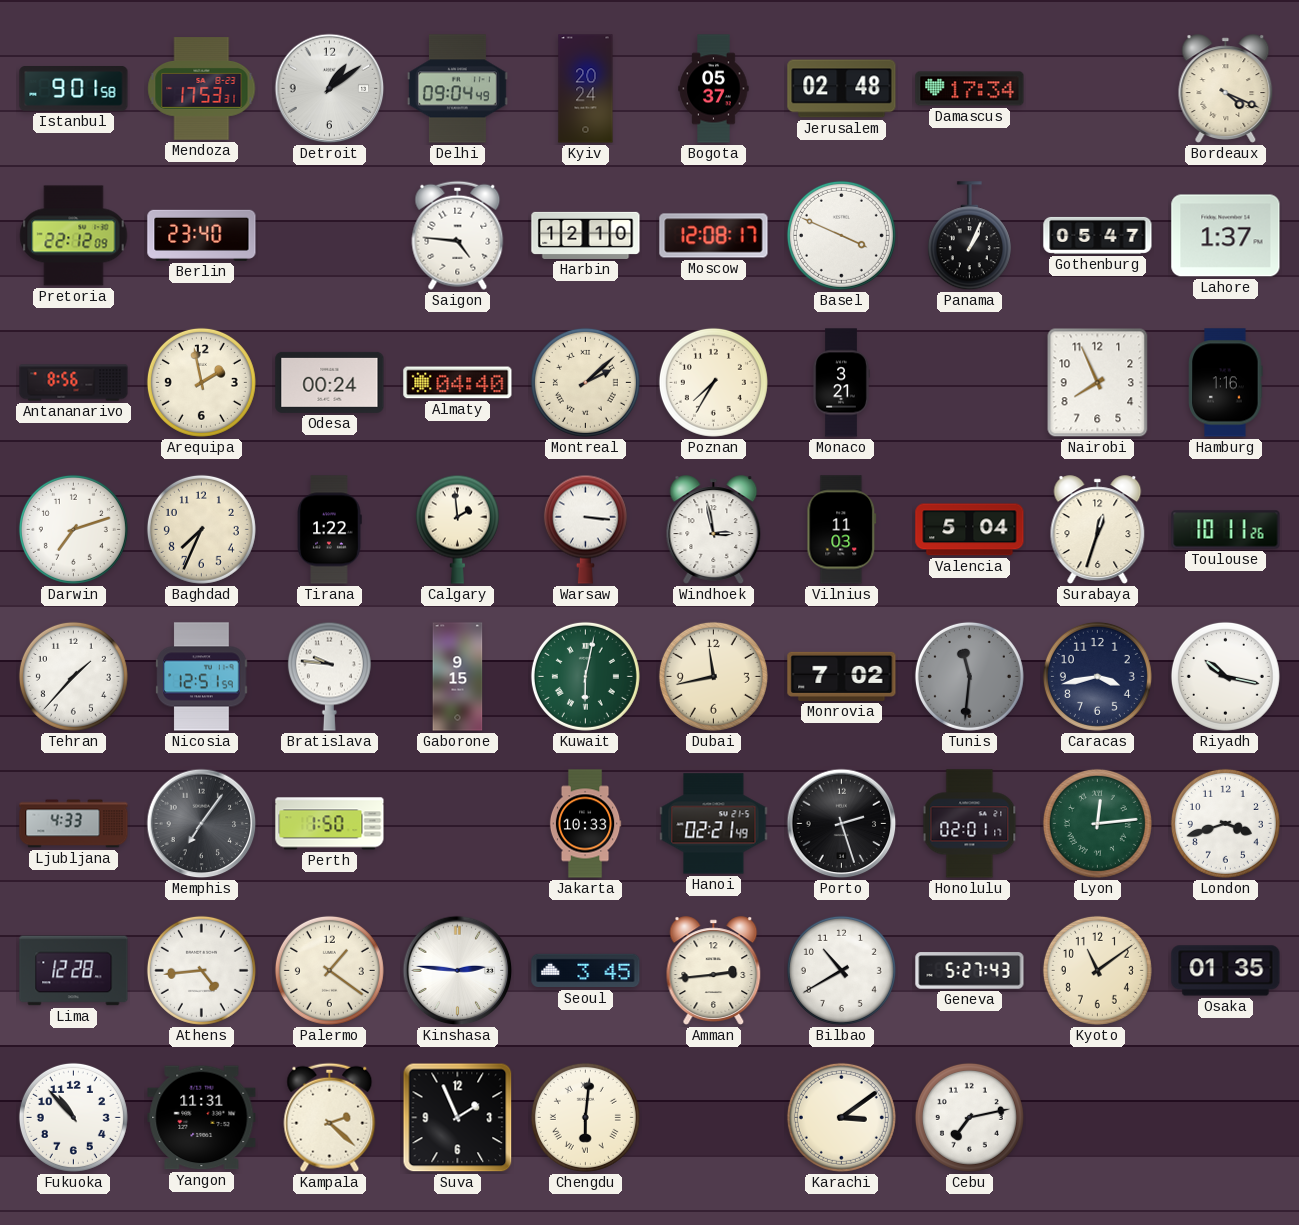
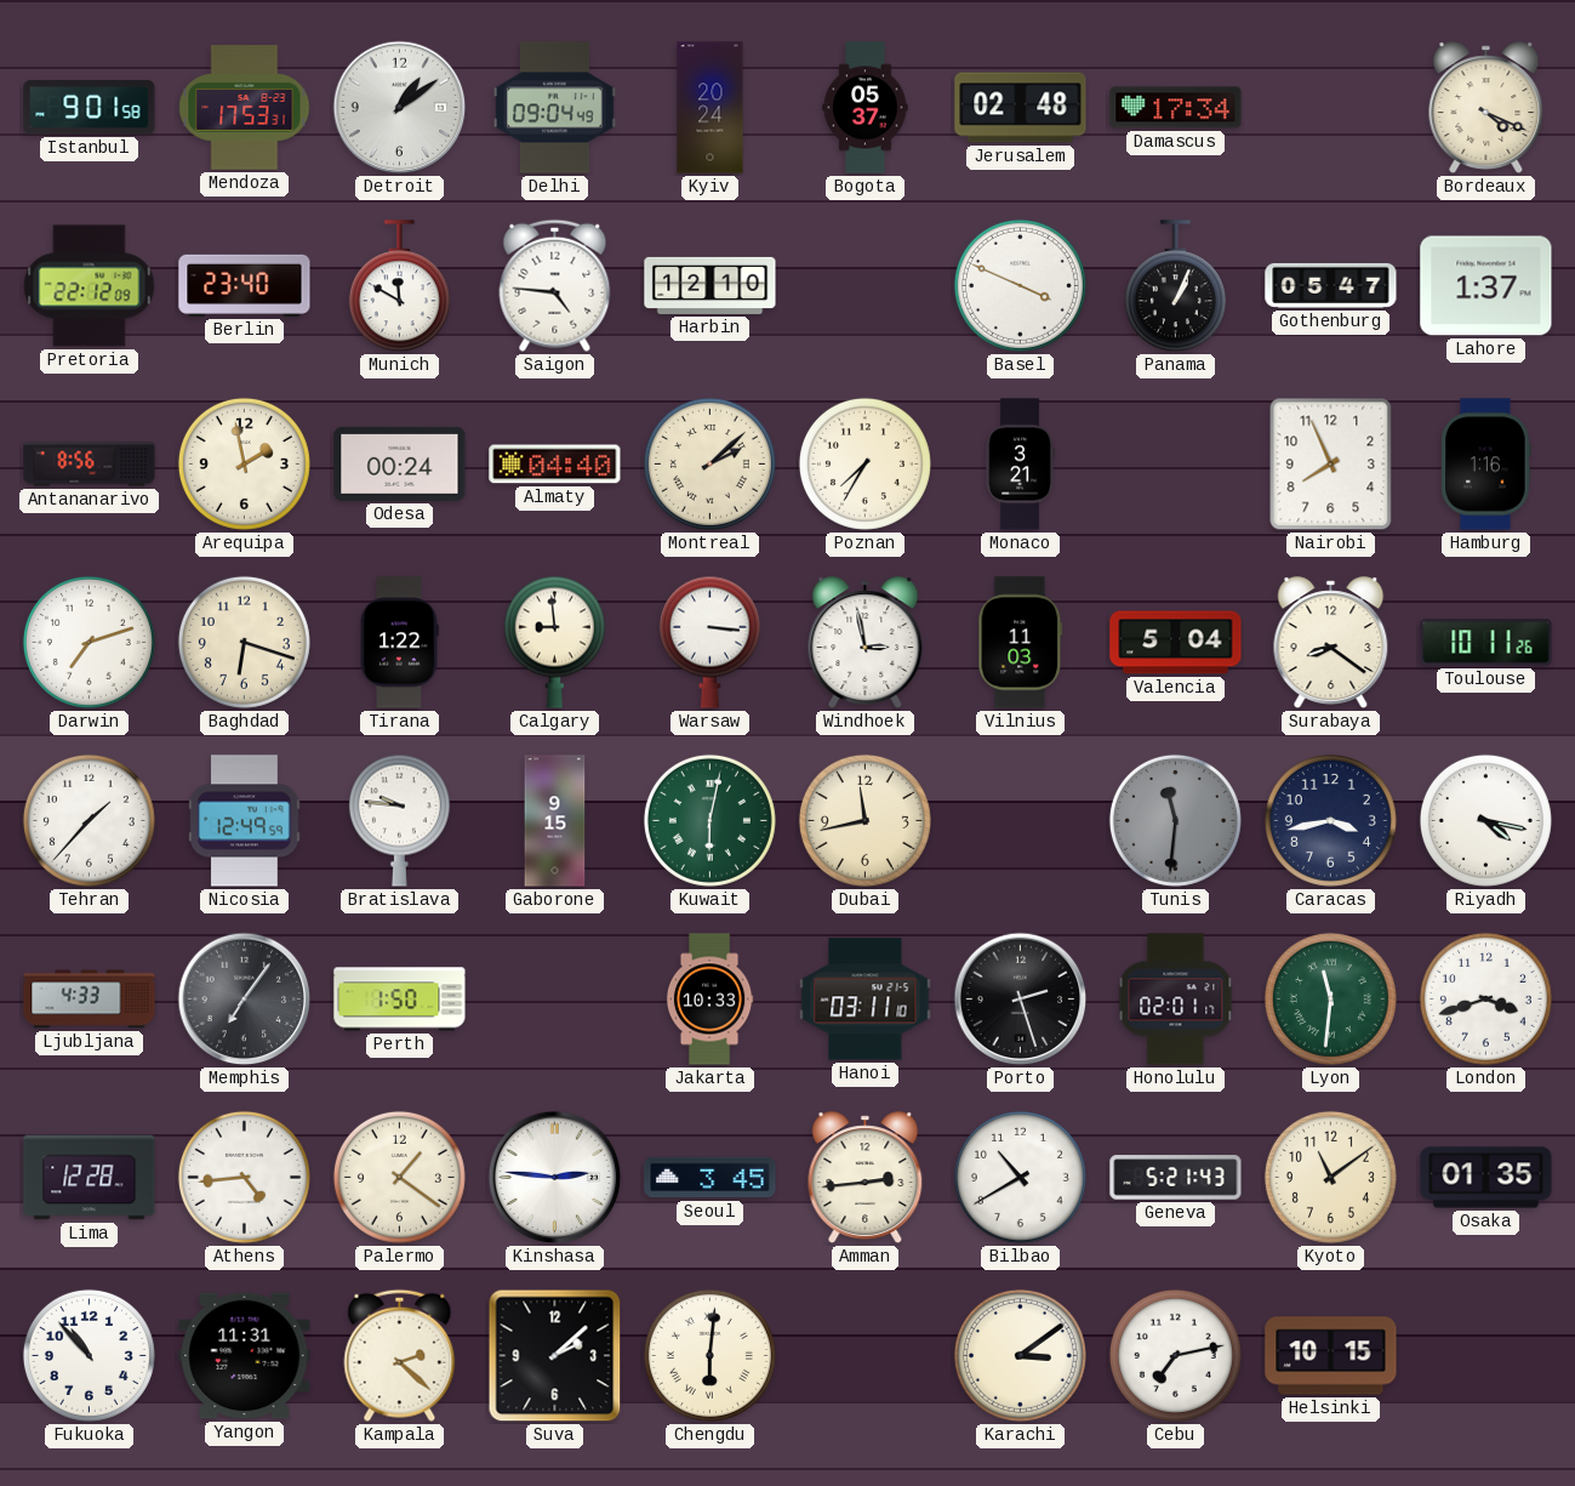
Munich: none -> 11:50
Moscow: 12:08 -> none
Baghdad: 7:34 -> 6:18
Calgary: 1:59 -> 8:59
Surabaya: 12:33 -> 8:21
Nicosia: 12:51 -> 12:49
Monrovia: 7:02 -> none
Riyadh: 10:17 -> 4:17
Hanoi: 02:21 -> 03:11
Lyon: 12:14 -> 11:31
Geneva: 5:27 -> 5:21
Suva: 1:56 -> 2:08
Helsinki: none -> 10:15
